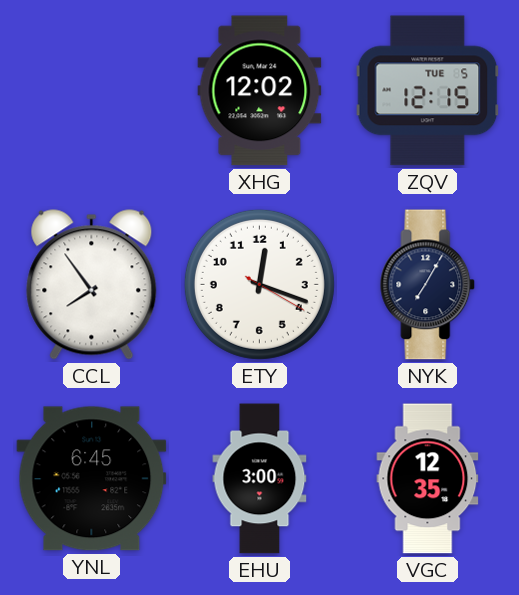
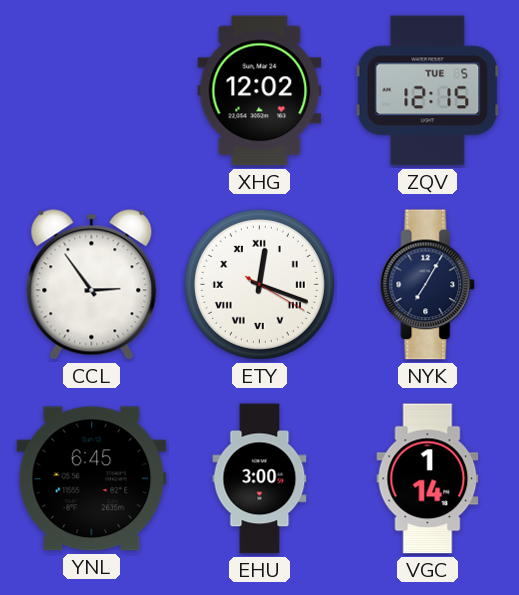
CCL: 7:54 -> 2:54
ETY numerals: Arabic -> Roman
VGC: 12:35 -> 1:14
